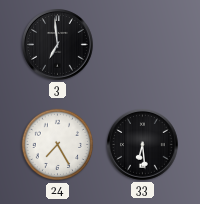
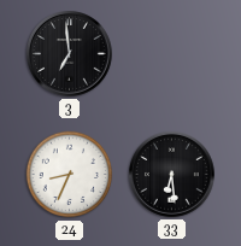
24: 7:25 -> 8:34
